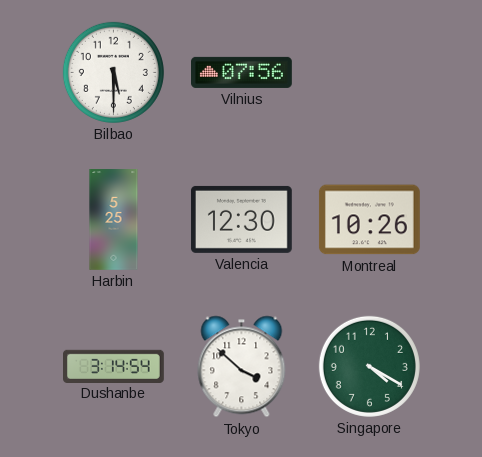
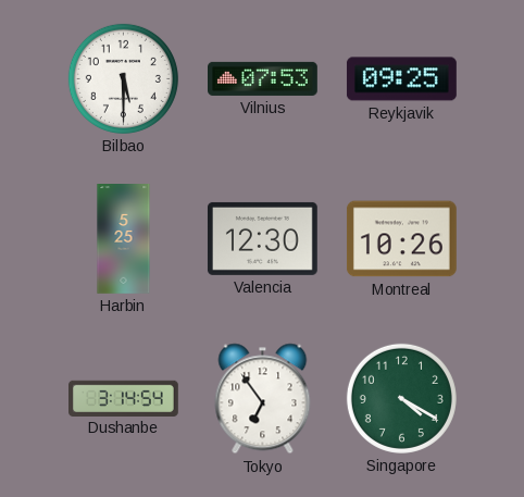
Vilnius: 07:56 -> 07:53
Reykjavik: none -> 09:25
Tokyo: 3:52 -> 6:54
